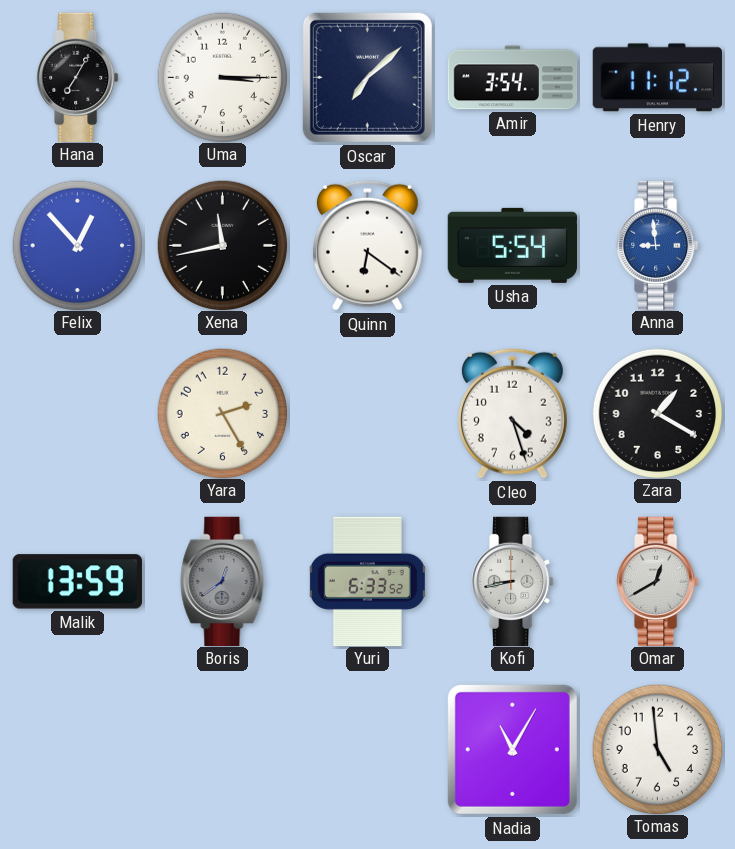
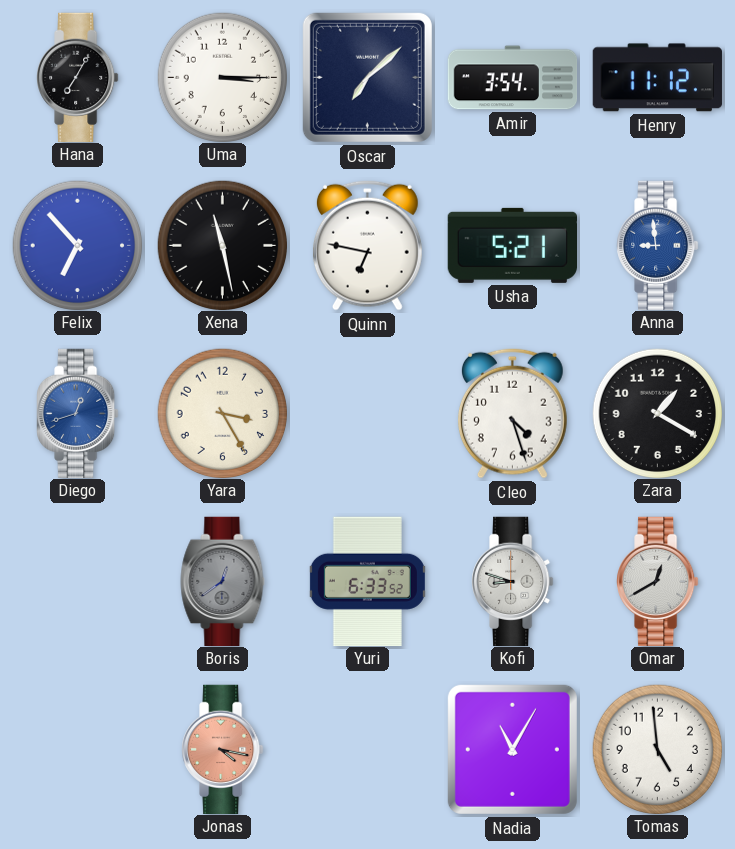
Felix: 12:53 -> 6:53
Xena: 11:43 -> 11:28
Quinn: 6:21 -> 6:47
Usha: 5:54 -> 5:21
Diego: none -> 12:42
Yara: 2:25 -> 3:25
Malik: 13:59 -> none
Kofi: 8:43 -> 8:48
Jonas: none -> 4:17
